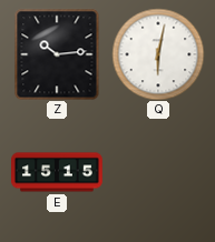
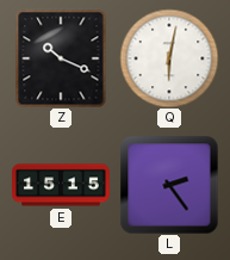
Z: 10:14 -> 10:19
L: none -> 2:24
